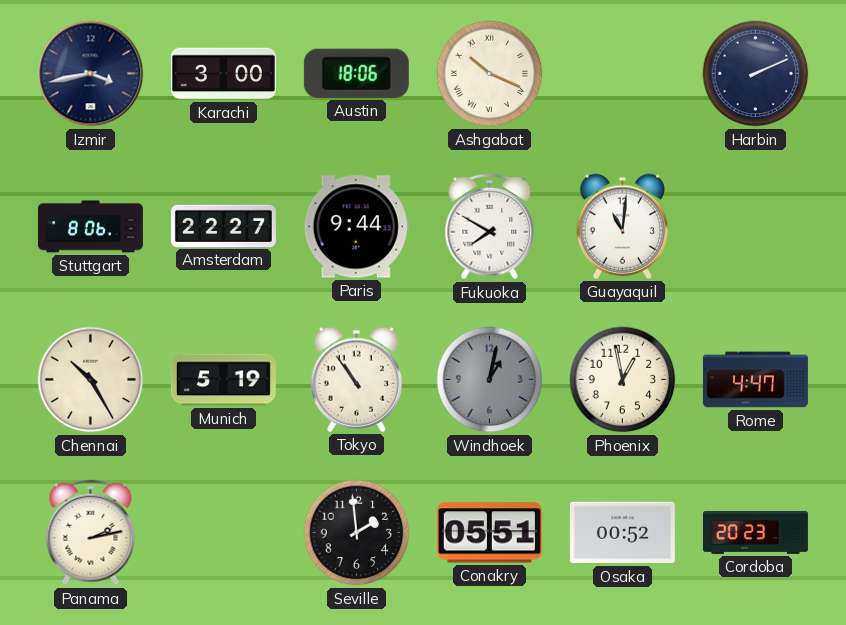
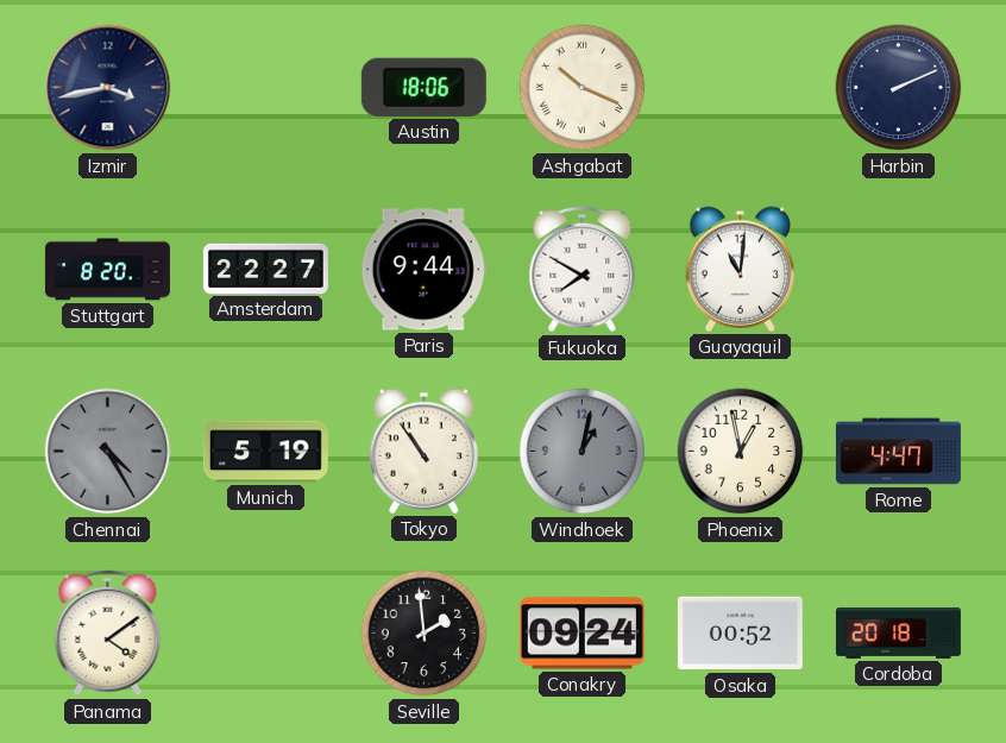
Karachi: 3:00 -> none
Stuttgart: 8:06 -> 8:20
Chennai: 10:25 -> 4:25
Chennai dial: cream -> grey
Panama: 2:13 -> 4:09
Conakry: 05:51 -> 09:24
Cordoba: 20:23 -> 20:18
